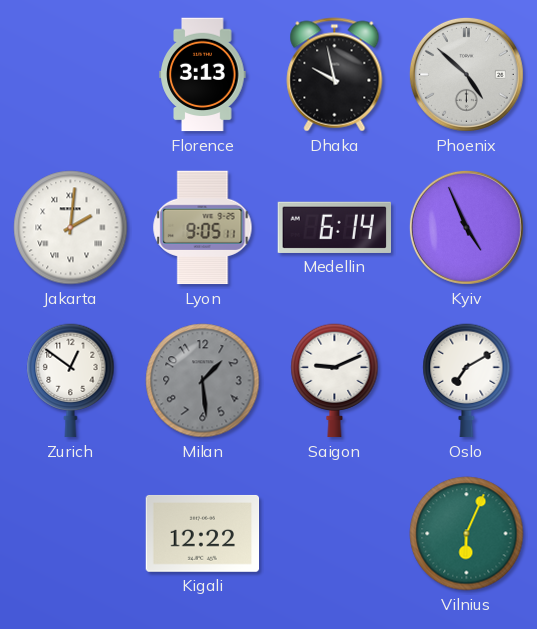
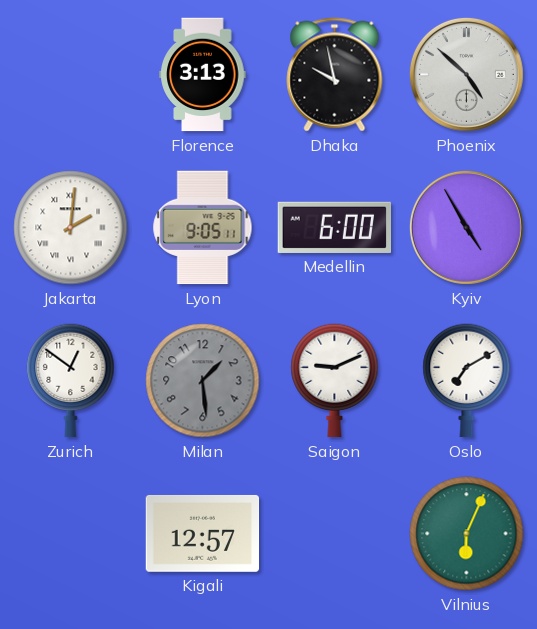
Medellin: 6:14 -> 6:00
Kyiv: 4:56 -> 4:55
Kigali: 12:22 -> 12:57
